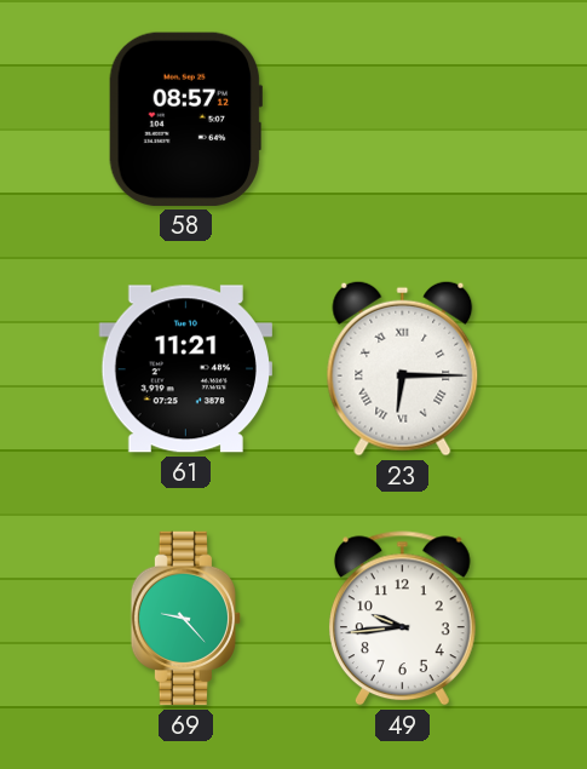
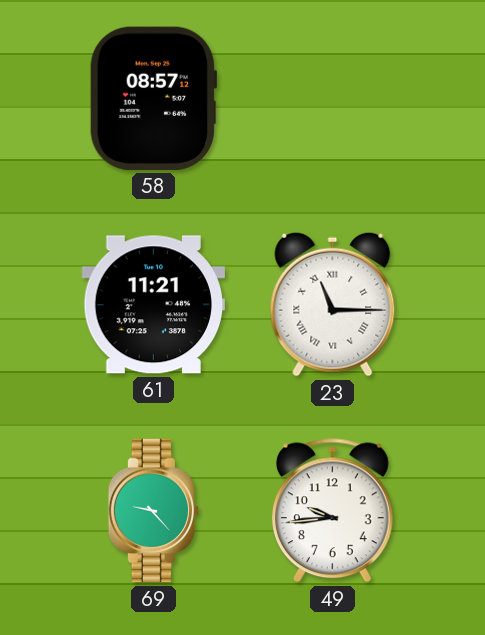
23: 6:15 -> 11:15
